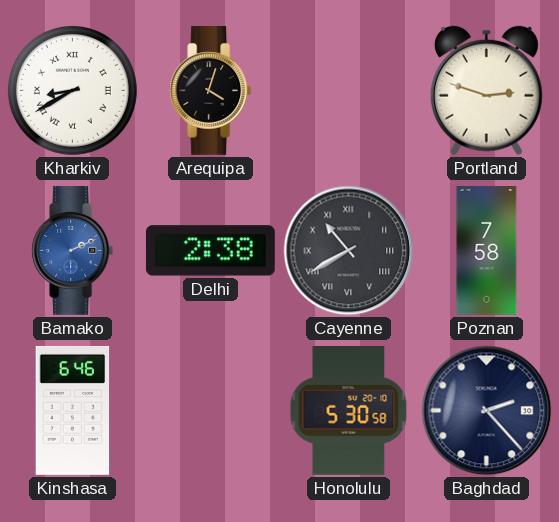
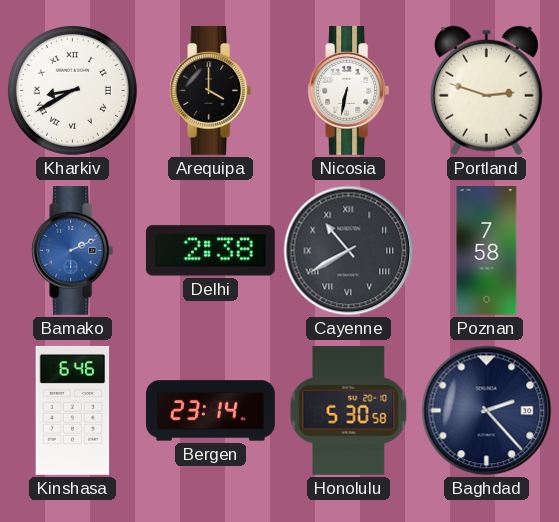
Arequipa: 4:03 -> 4:00
Nicosia: none -> 6:32
Bergen: none -> 23:14
